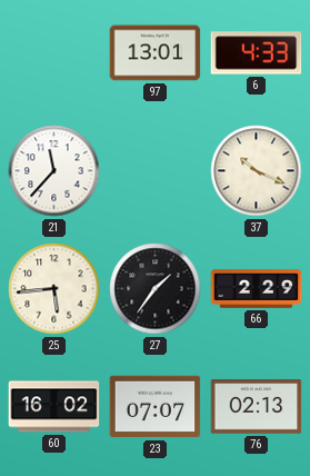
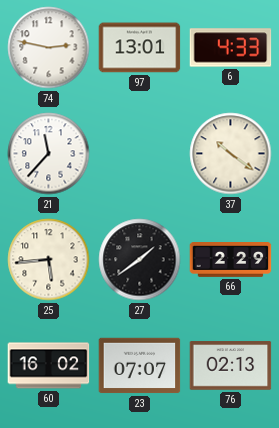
74: none -> 2:47
37: 10:19 -> 10:21
27: 1:36 -> 1:39
